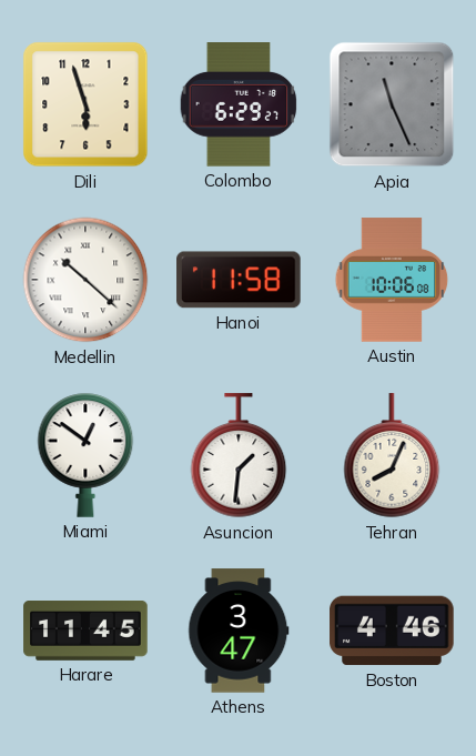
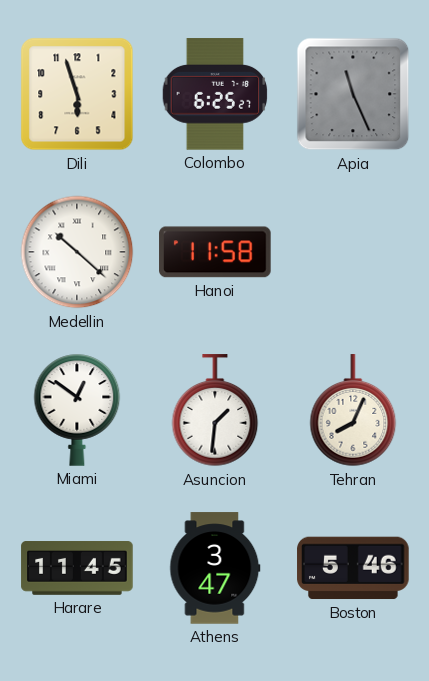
Colombo: 6:29 -> 6:25
Austin: 10:06 -> none
Boston: 4:46 -> 5:46
